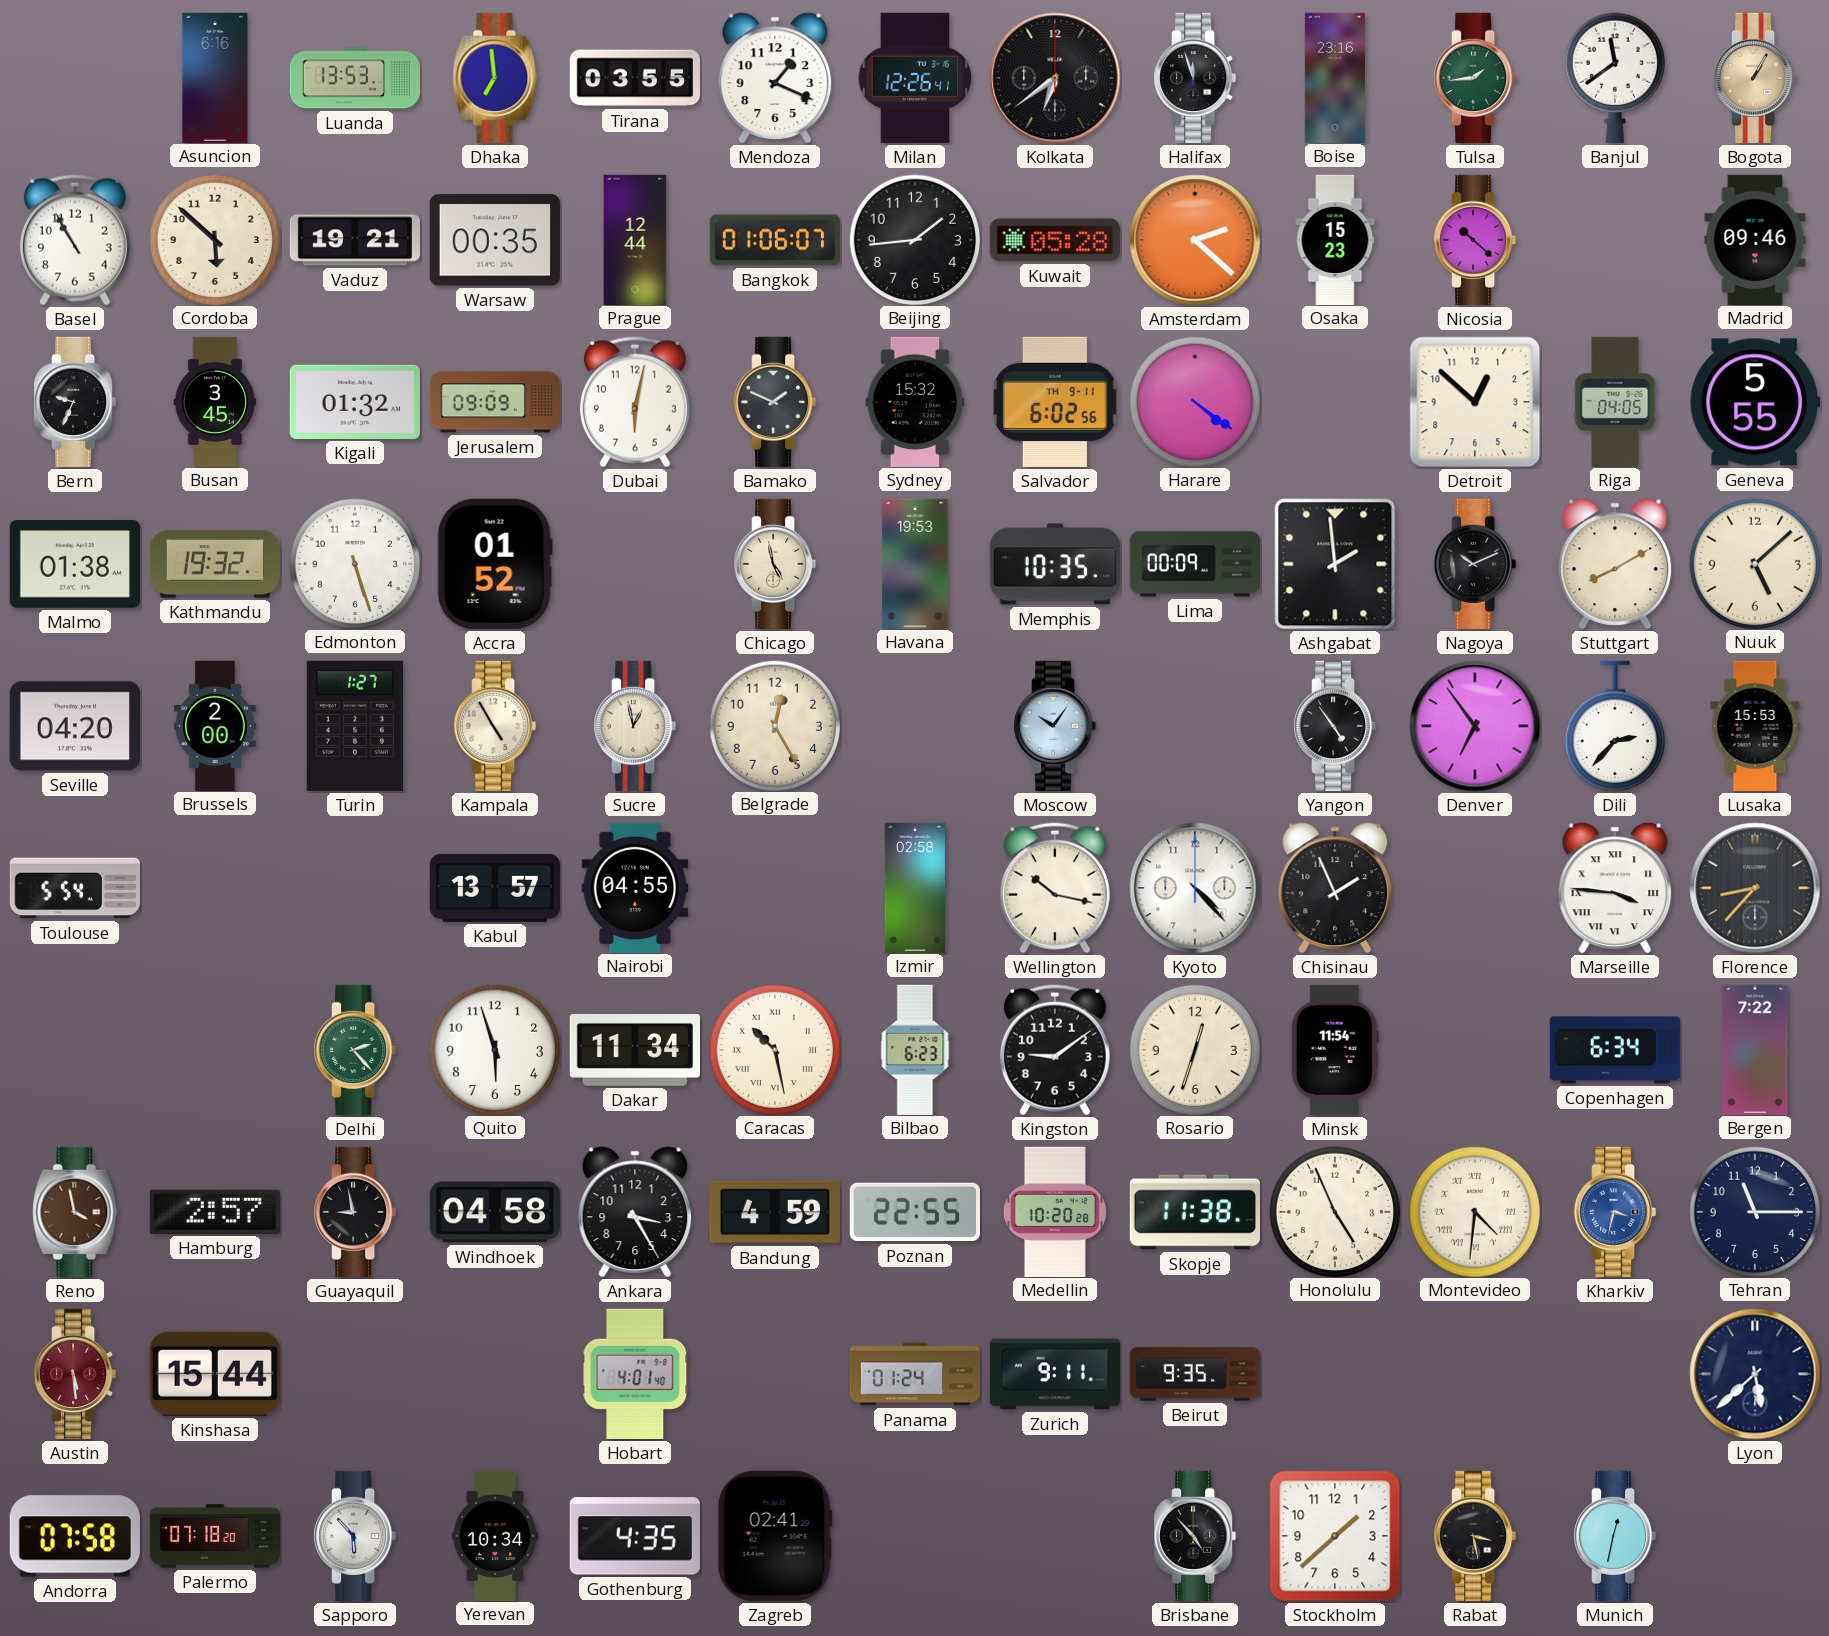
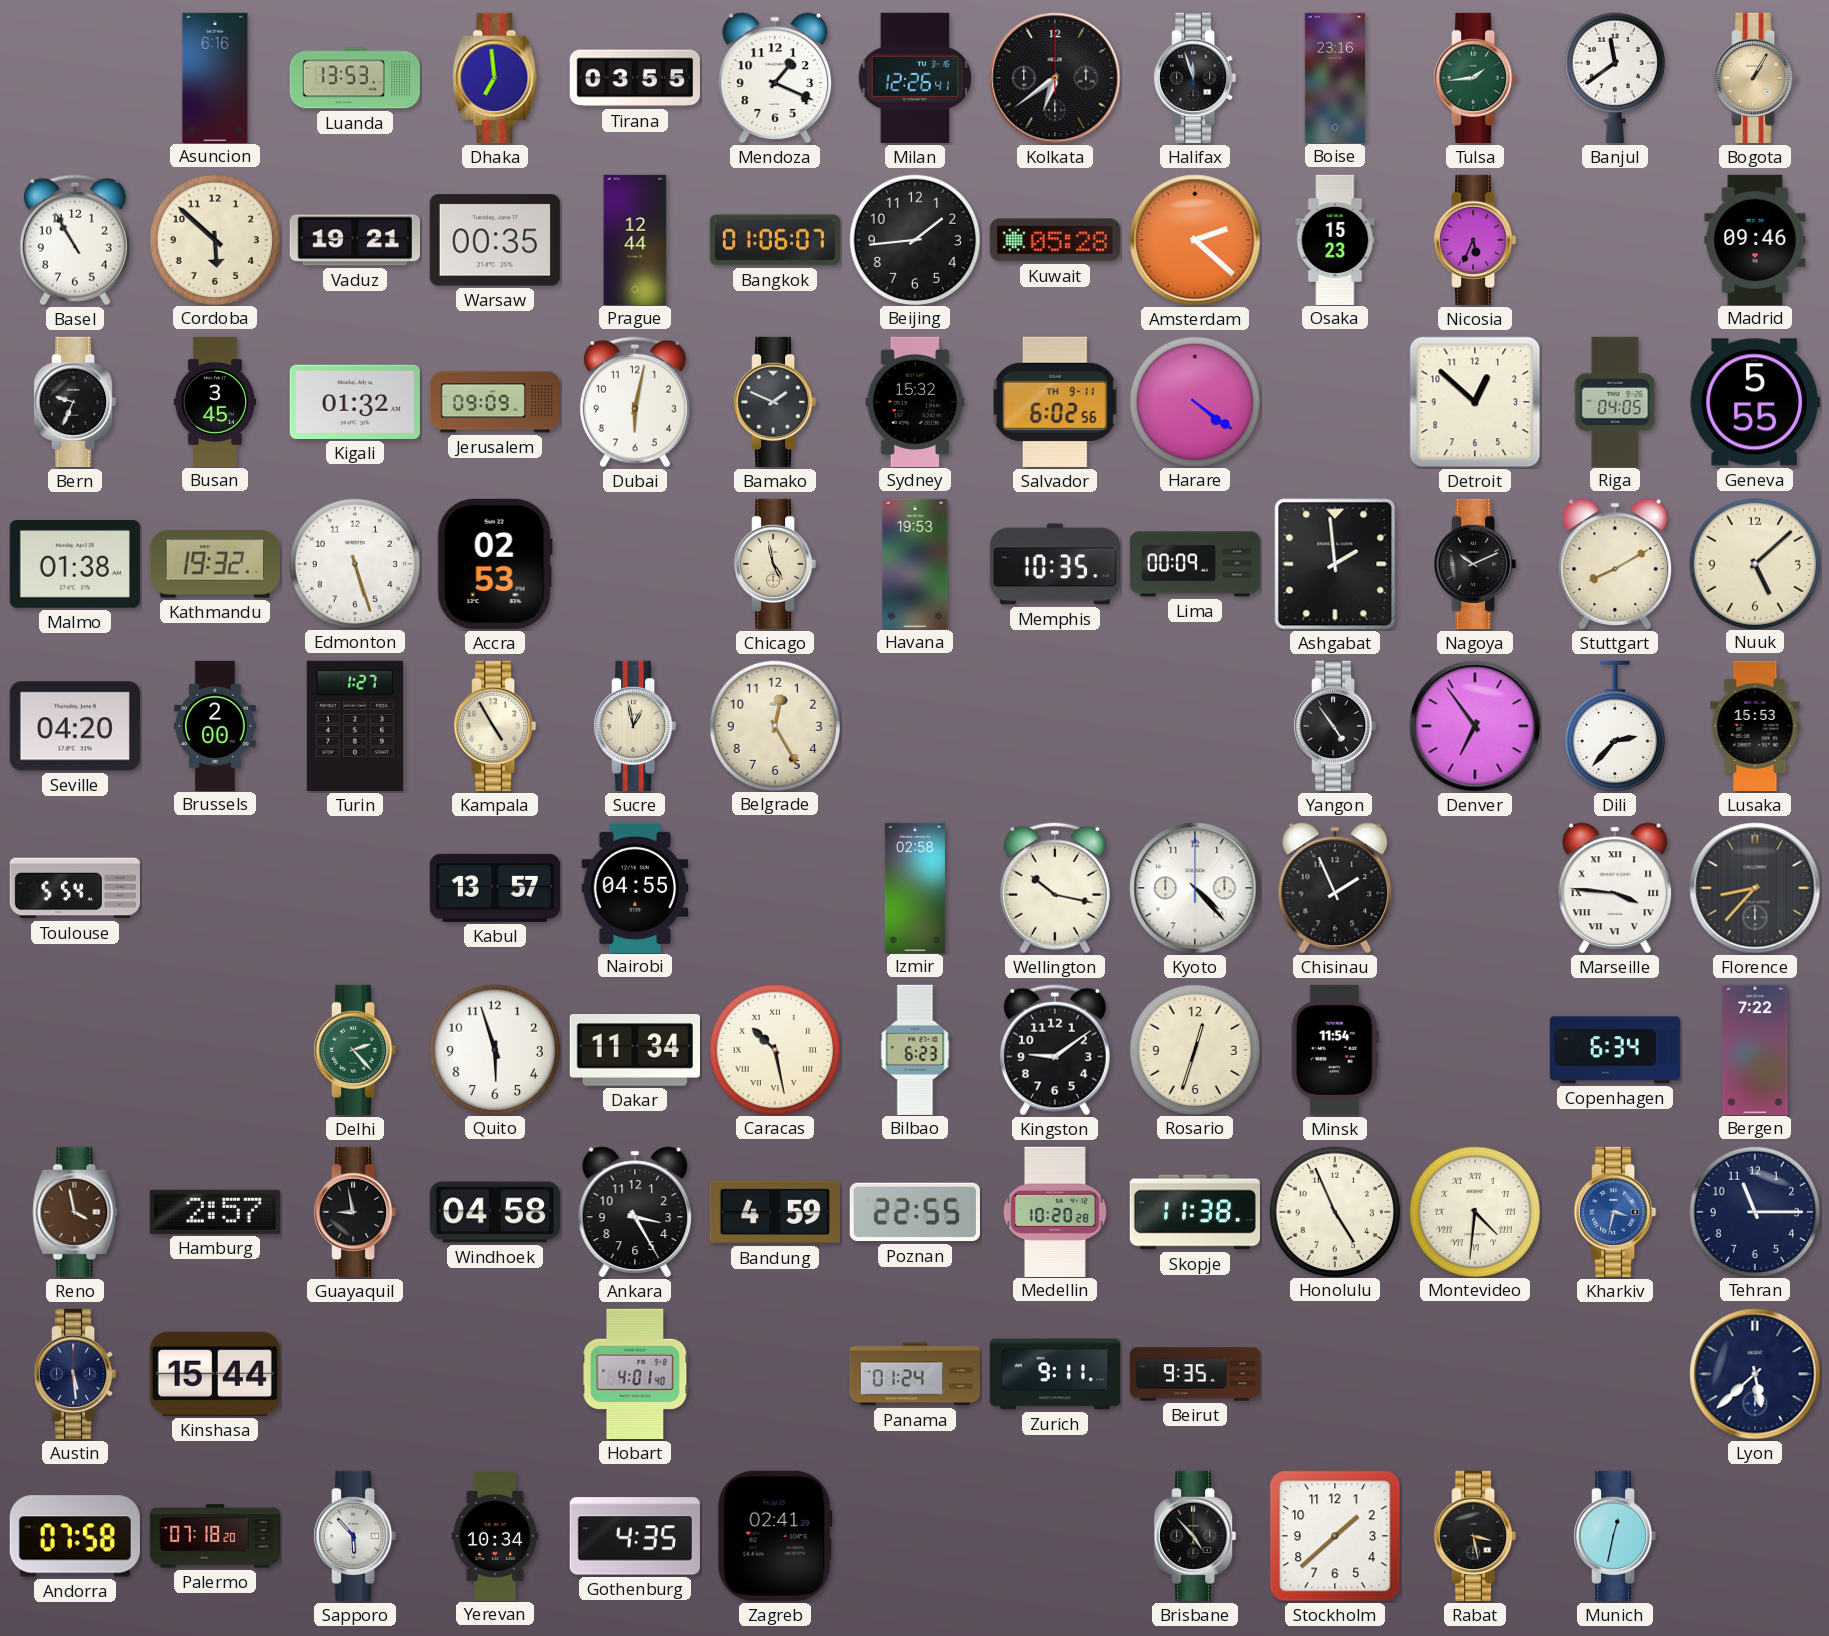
Nicosia: 10:22 -> 5:34
Accra: 01:52 -> 02:53
Moscow: 10:06 -> none
Austin dial: burgundy -> navy
